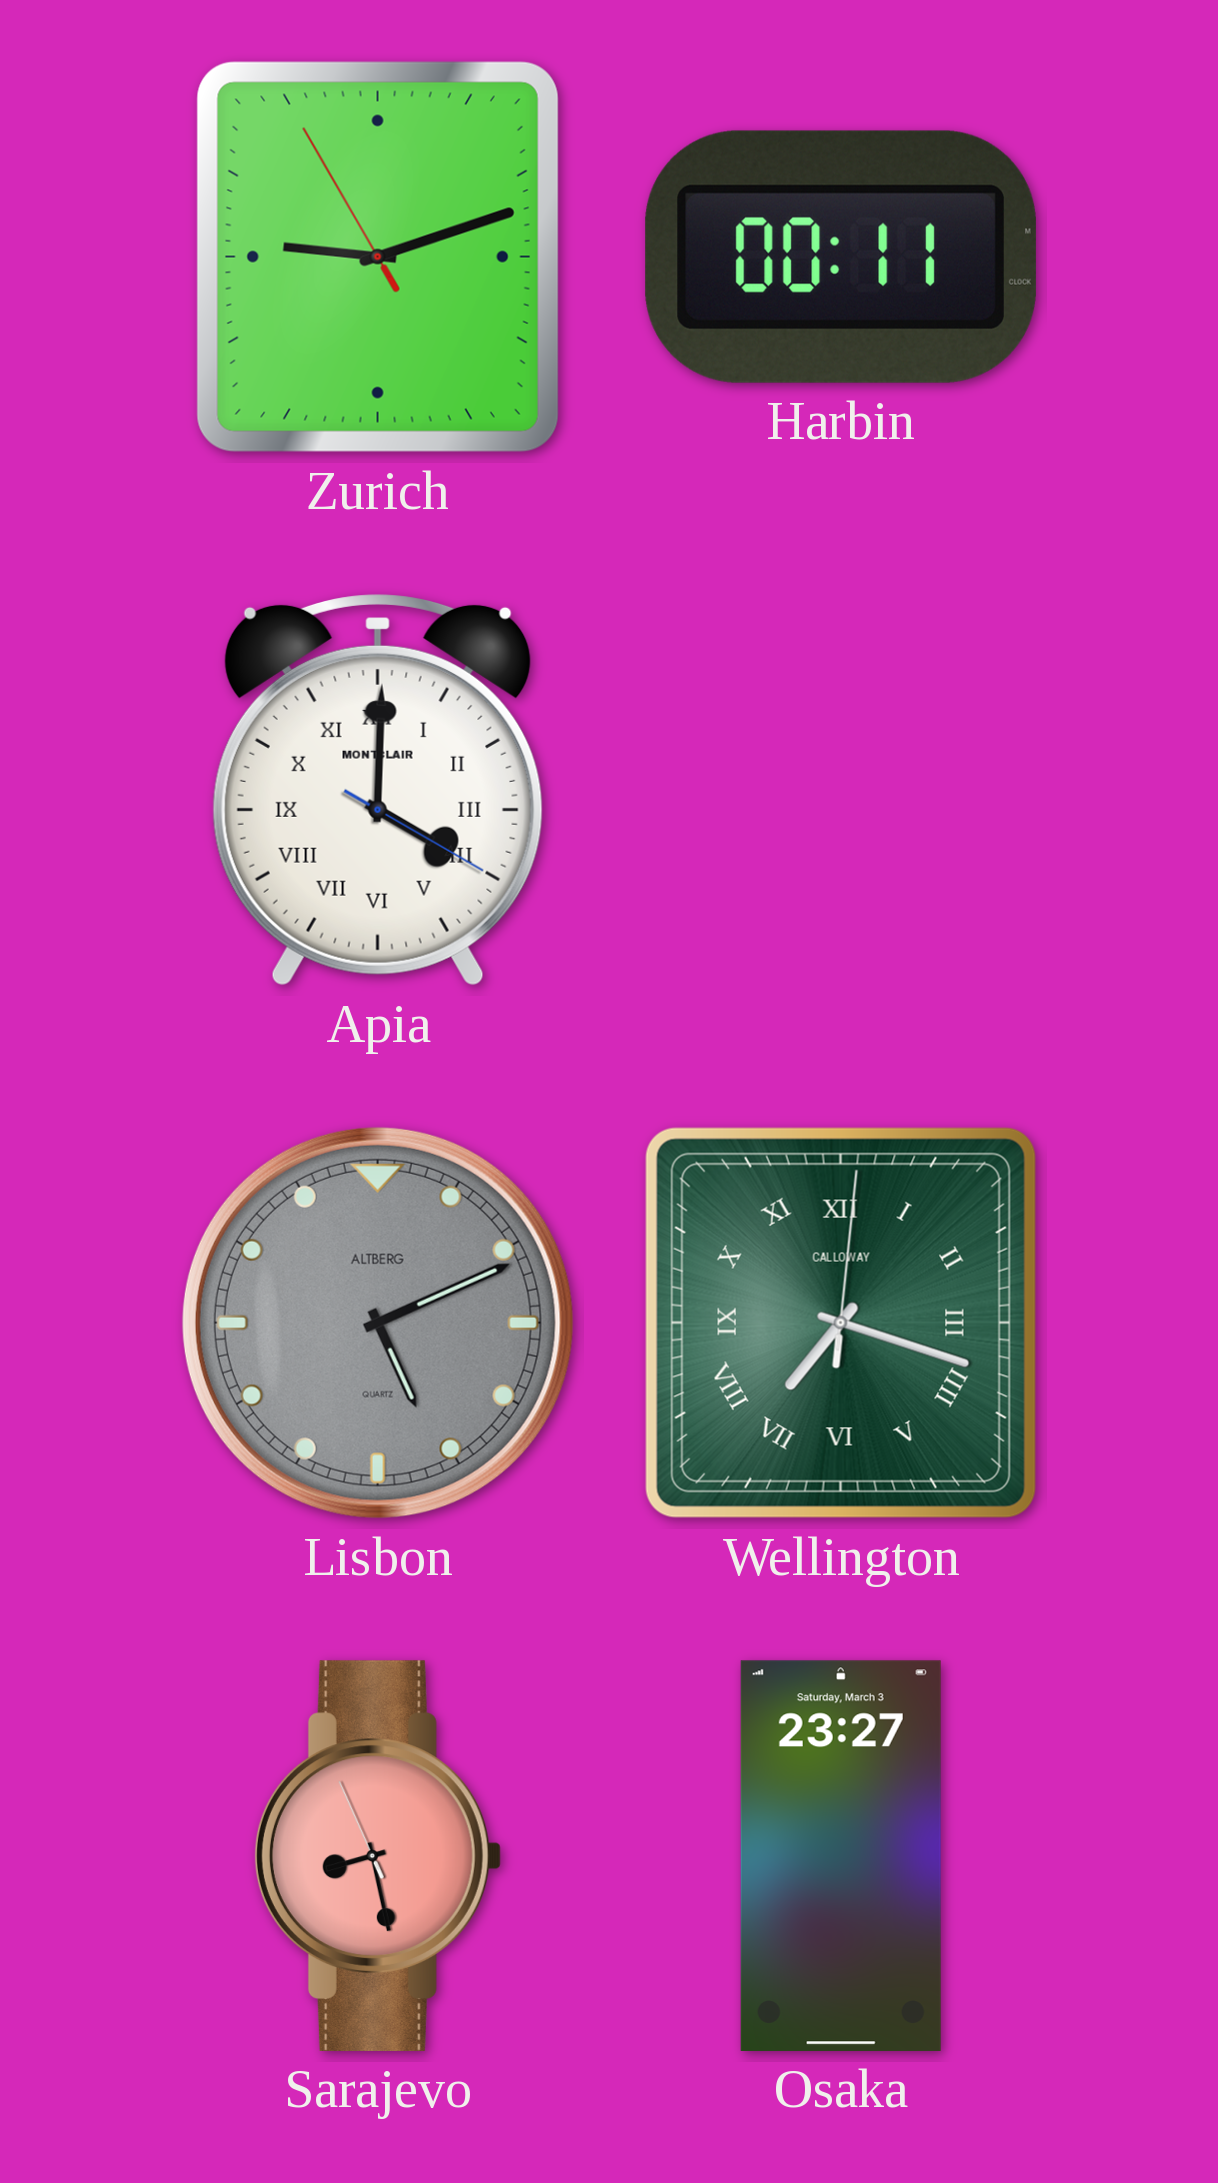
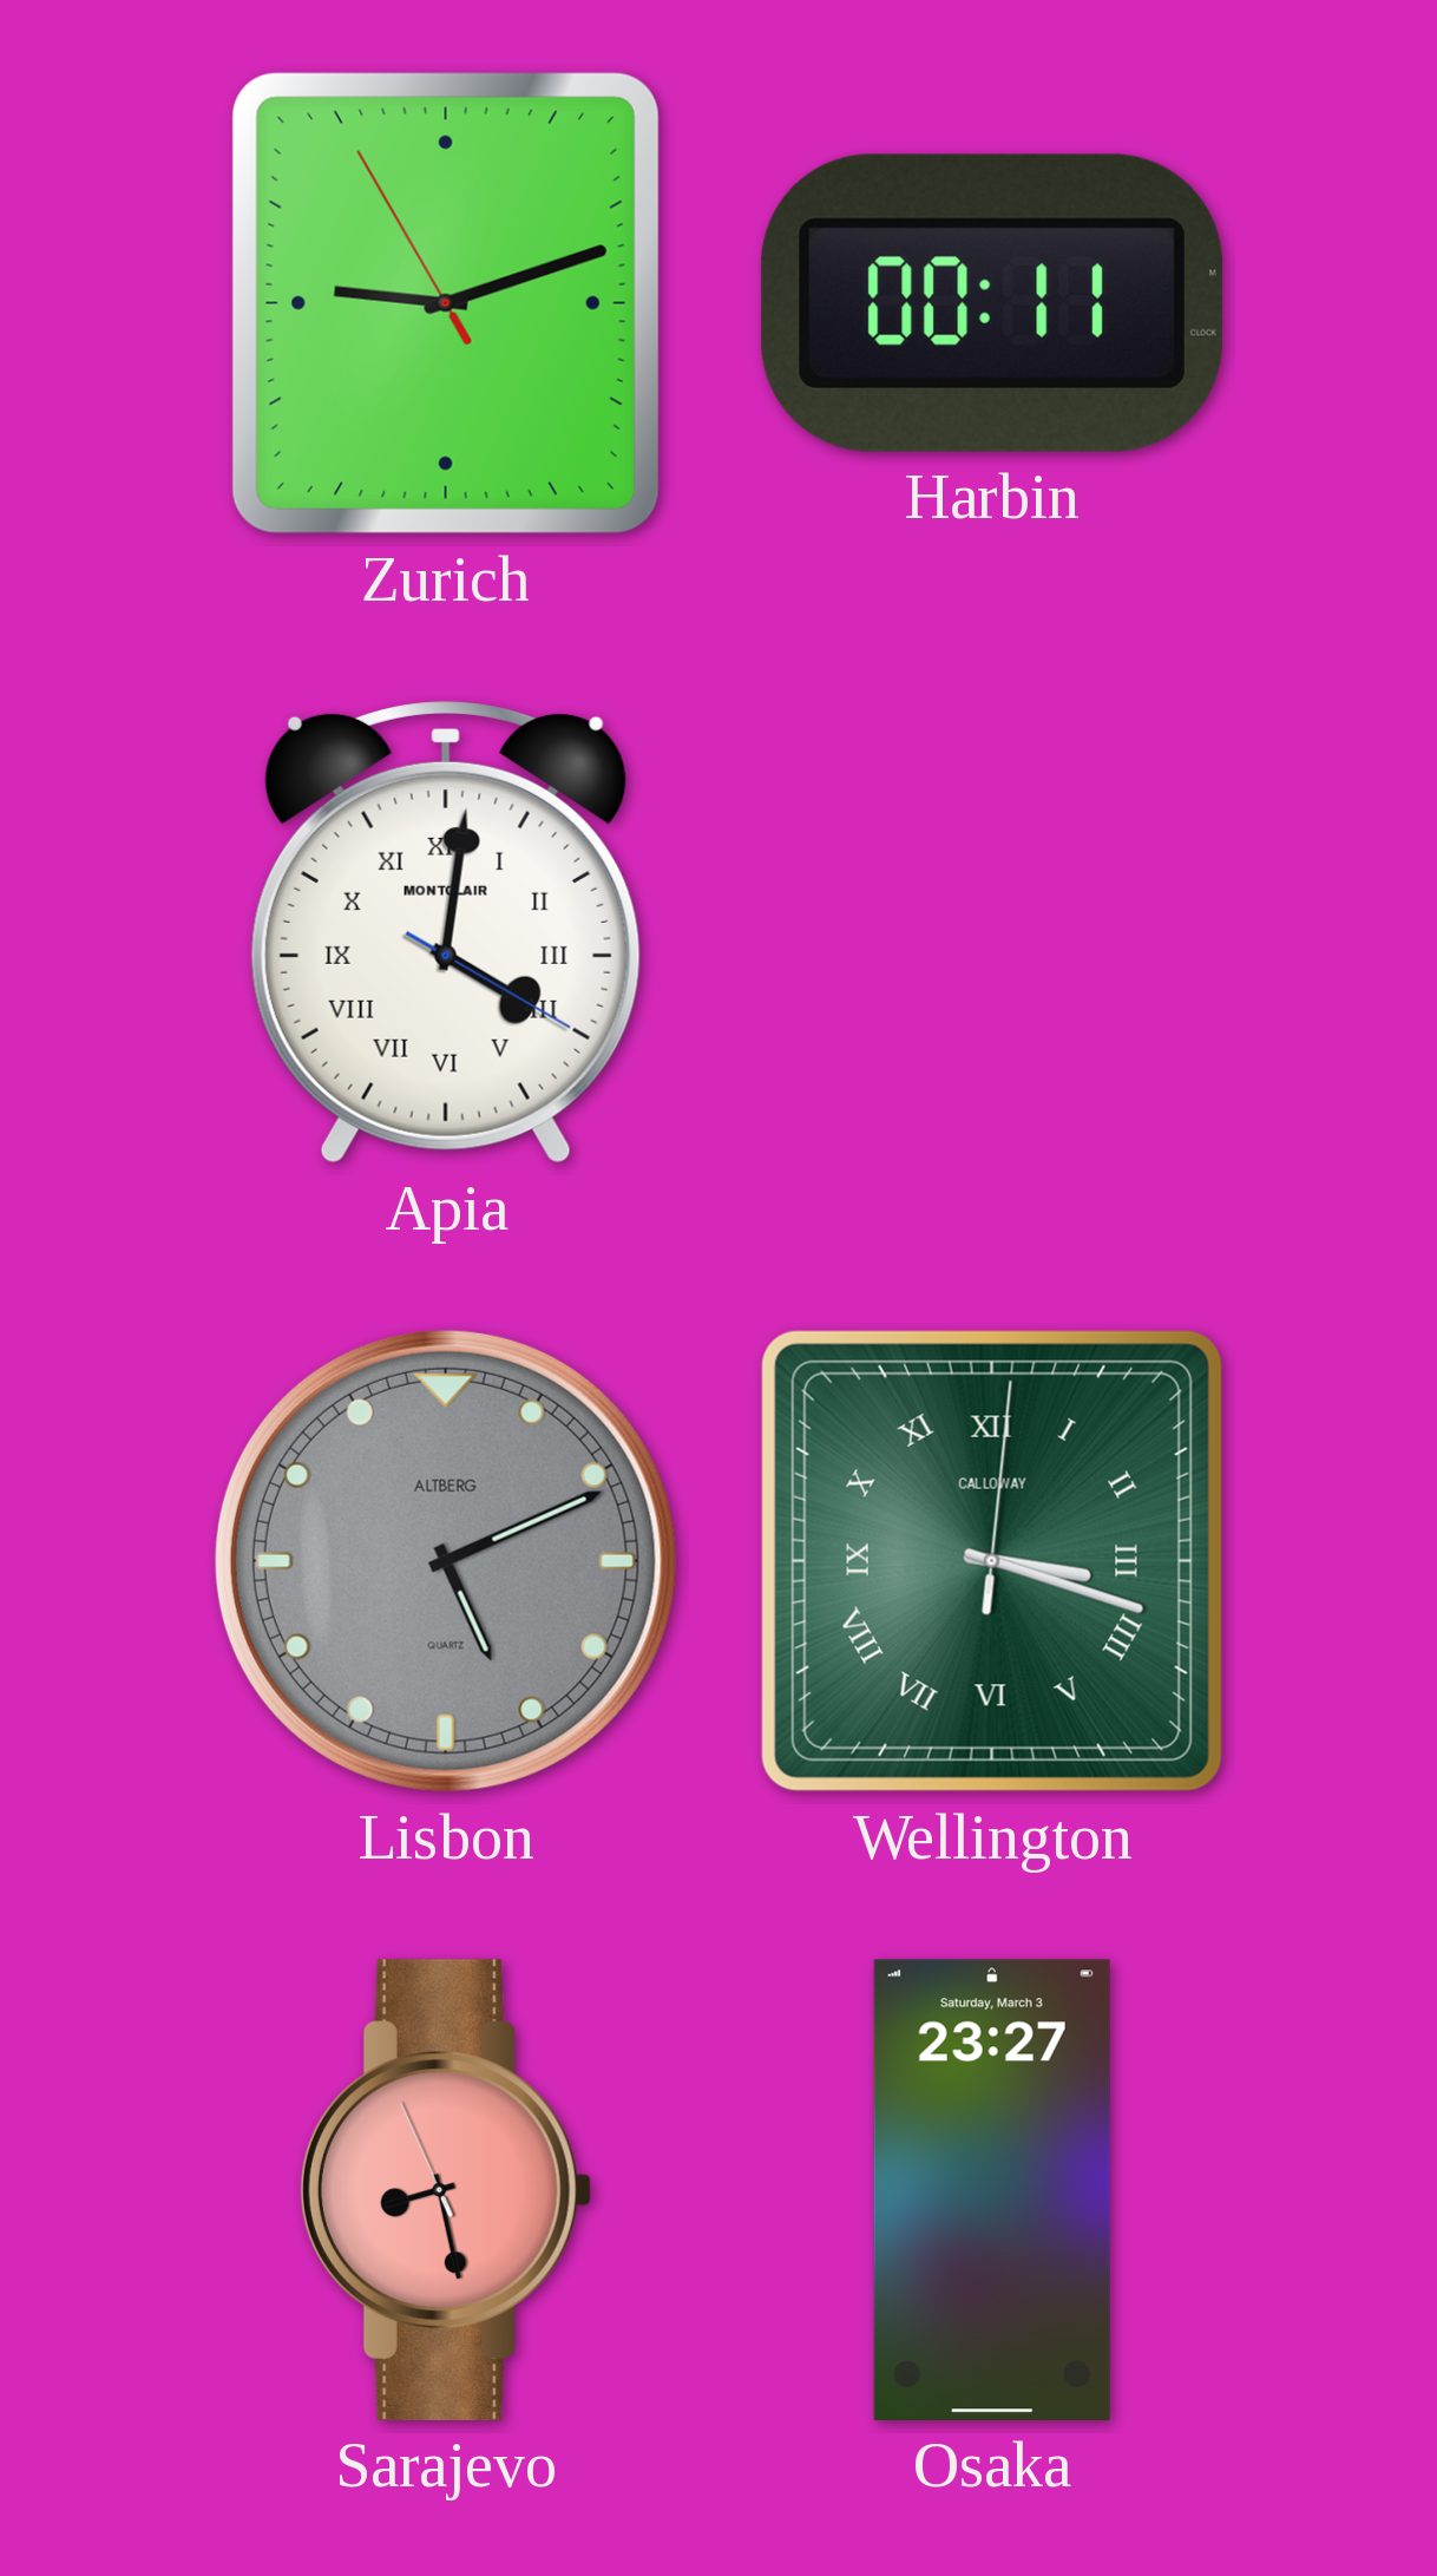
Apia: 4:00 -> 4:01
Wellington: 7:18 -> 3:18
